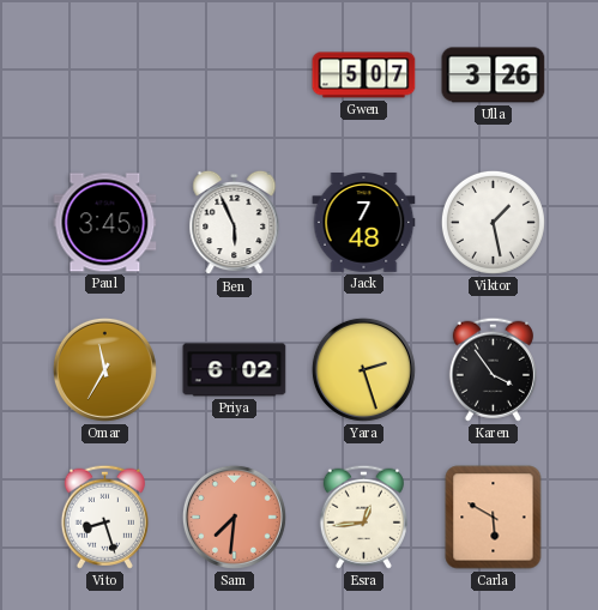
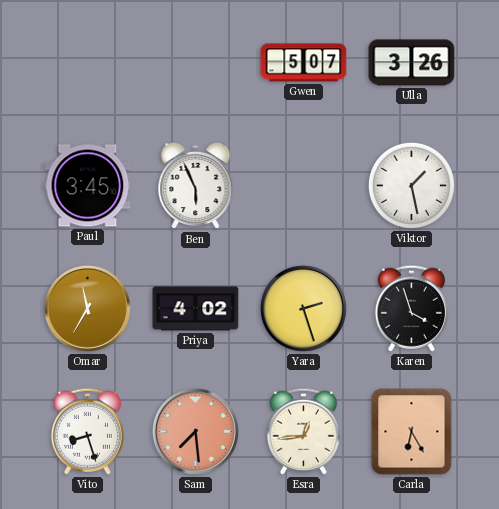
Jack: 7:48 -> none
Priya: 6:02 -> 4:02
Karen: 3:54 -> 3:57
Sam: 7:31 -> 7:29
Carla: 5:50 -> 6:25
